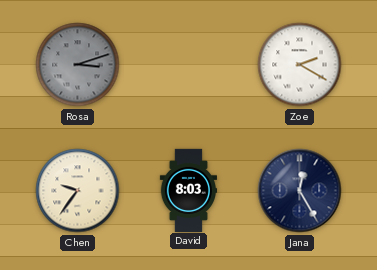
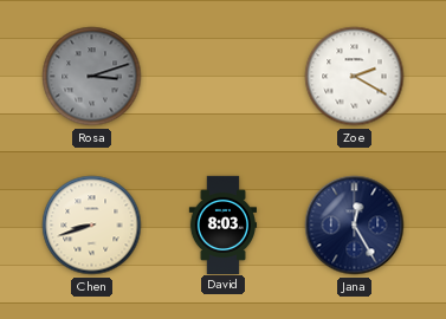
Chen: 9:36 -> 8:42
